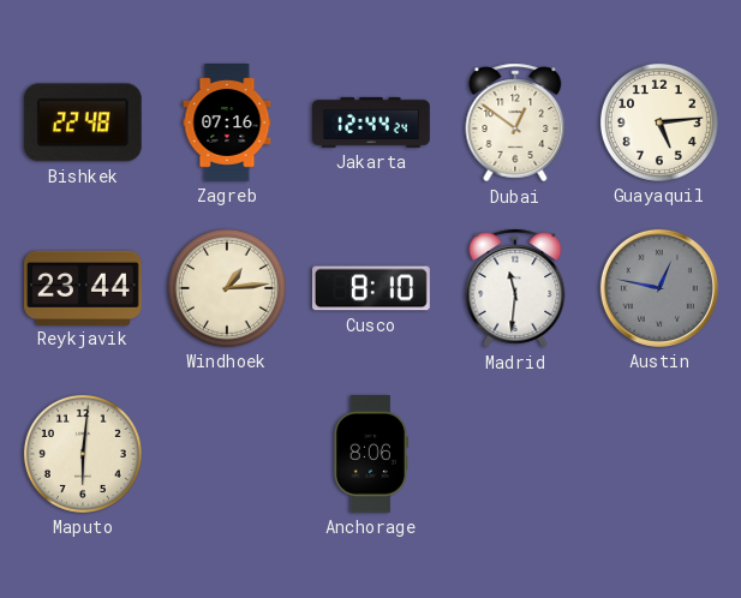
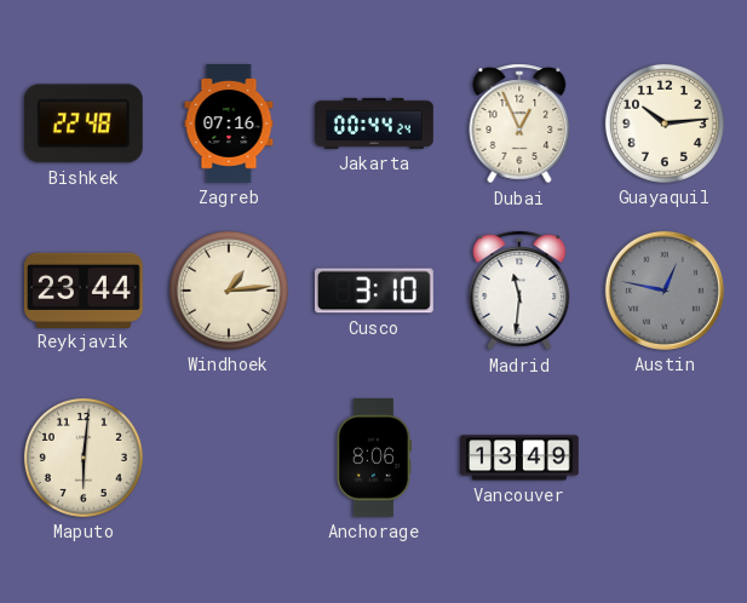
Jakarta: 12:44 -> 00:44
Dubai: 12:51 -> 12:56
Guayaquil: 5:14 -> 10:14
Cusco: 8:10 -> 3:10
Vancouver: none -> 13:49
